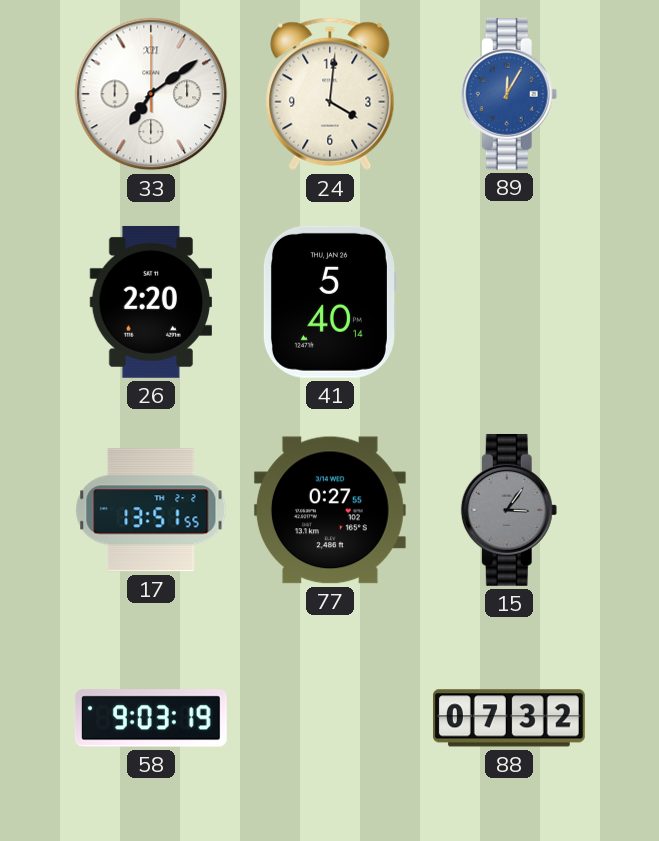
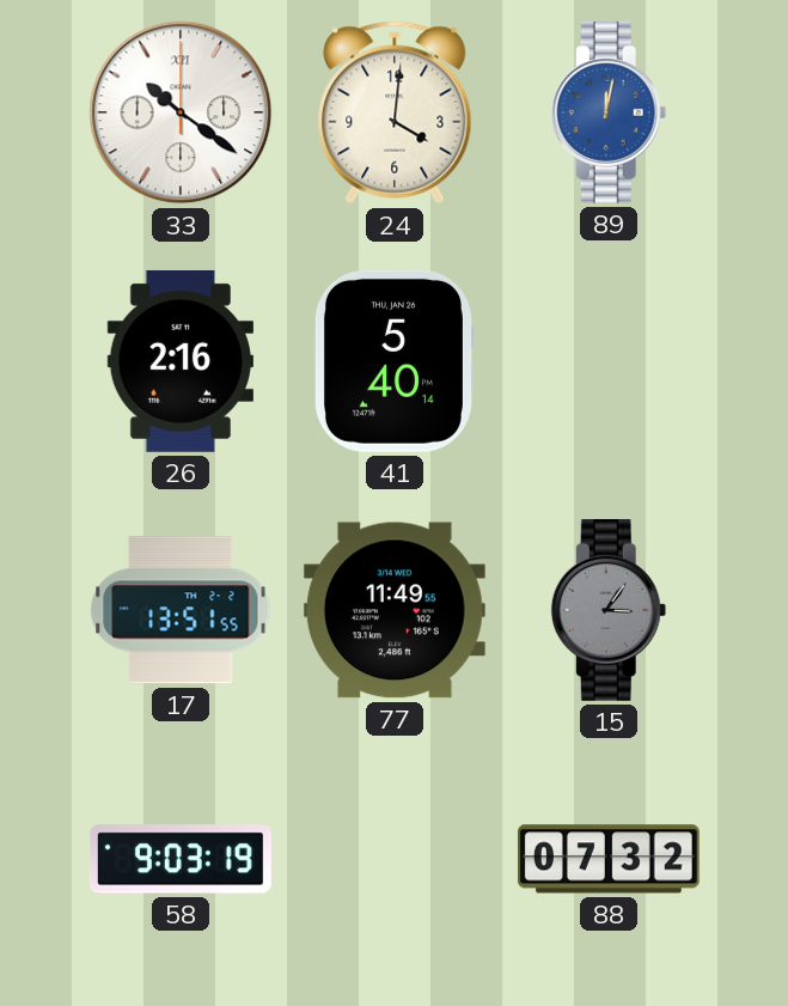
33: 7:09 -> 10:21
89: 12:05 -> 12:02
26: 2:20 -> 2:16
77: 0:27 -> 11:49
